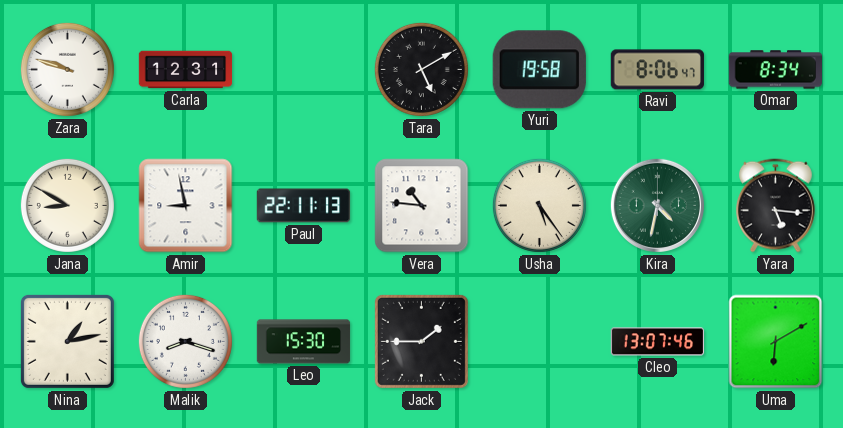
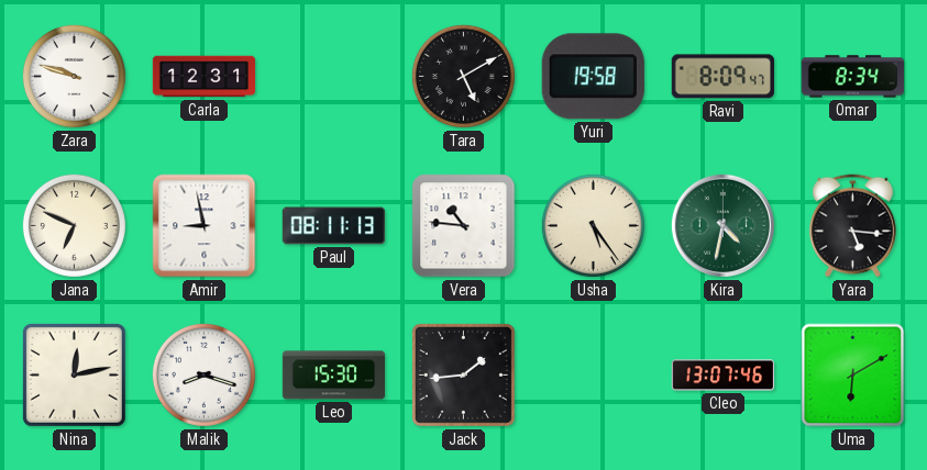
Ravi: 8:06 -> 8:09
Jana: 8:50 -> 6:49
Paul: 22:11 -> 08:11
Nina: 1:13 -> 12:13
Jack: 1:45 -> 1:44
